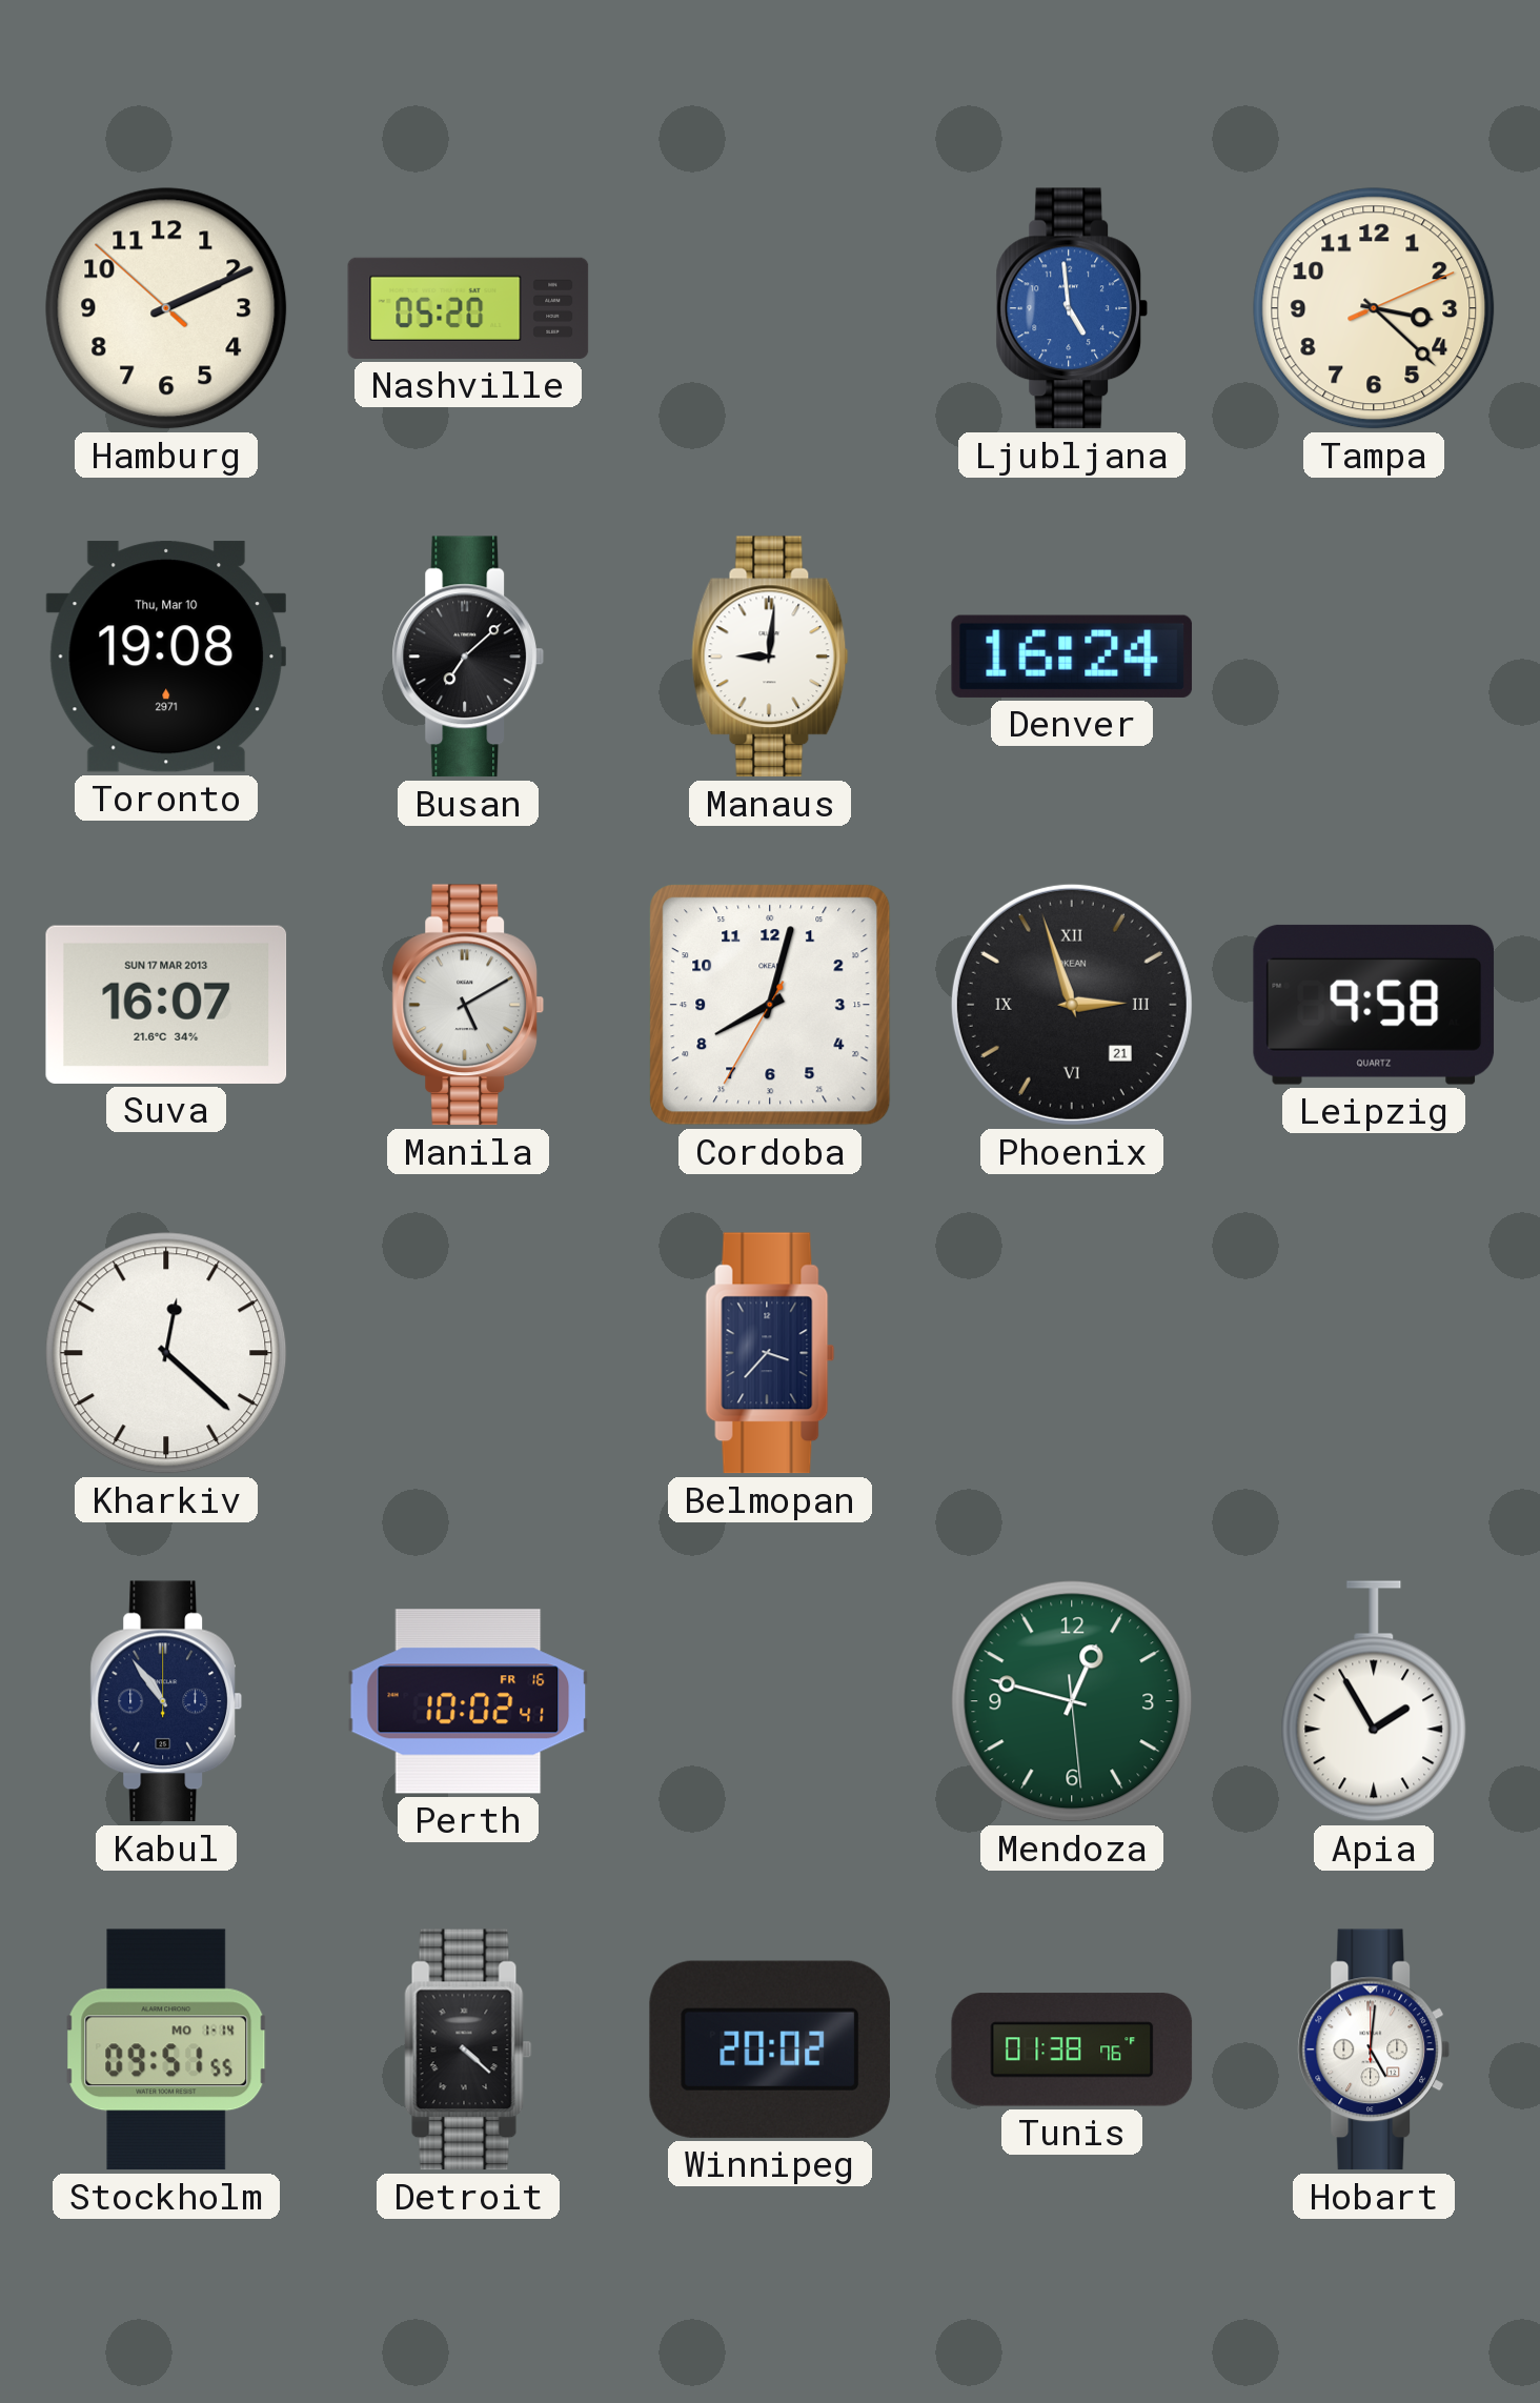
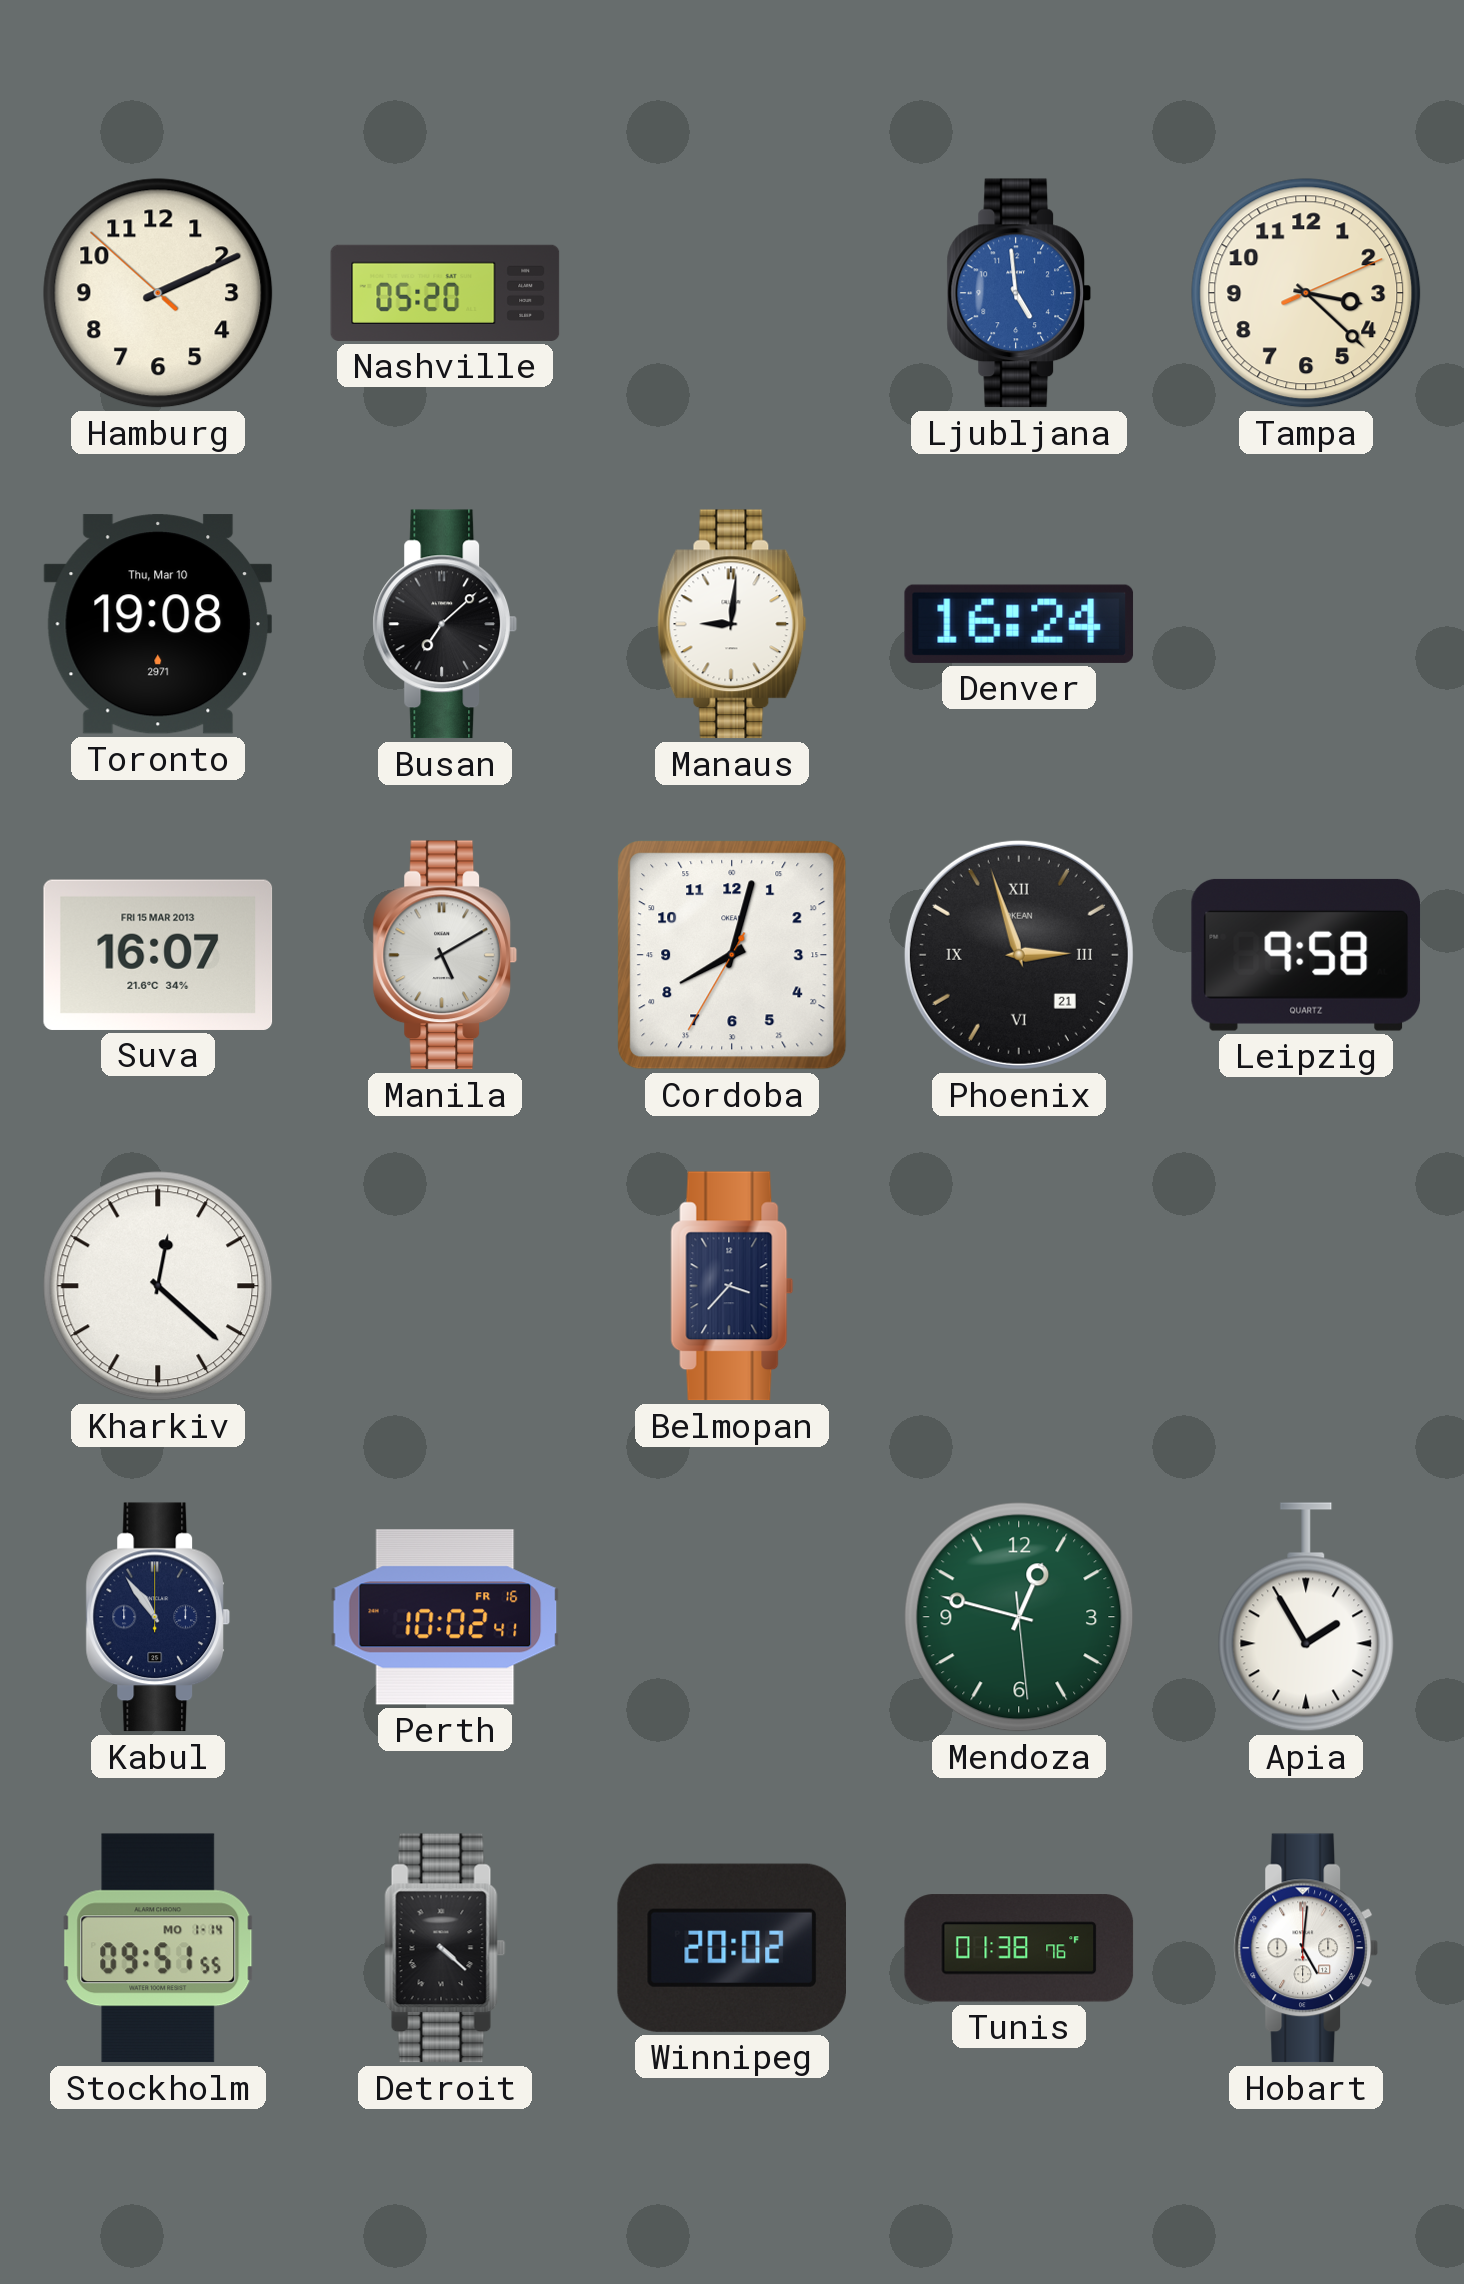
Suva date: SUN 17 MAR 2013 -> FRI 15 MAR 2013
